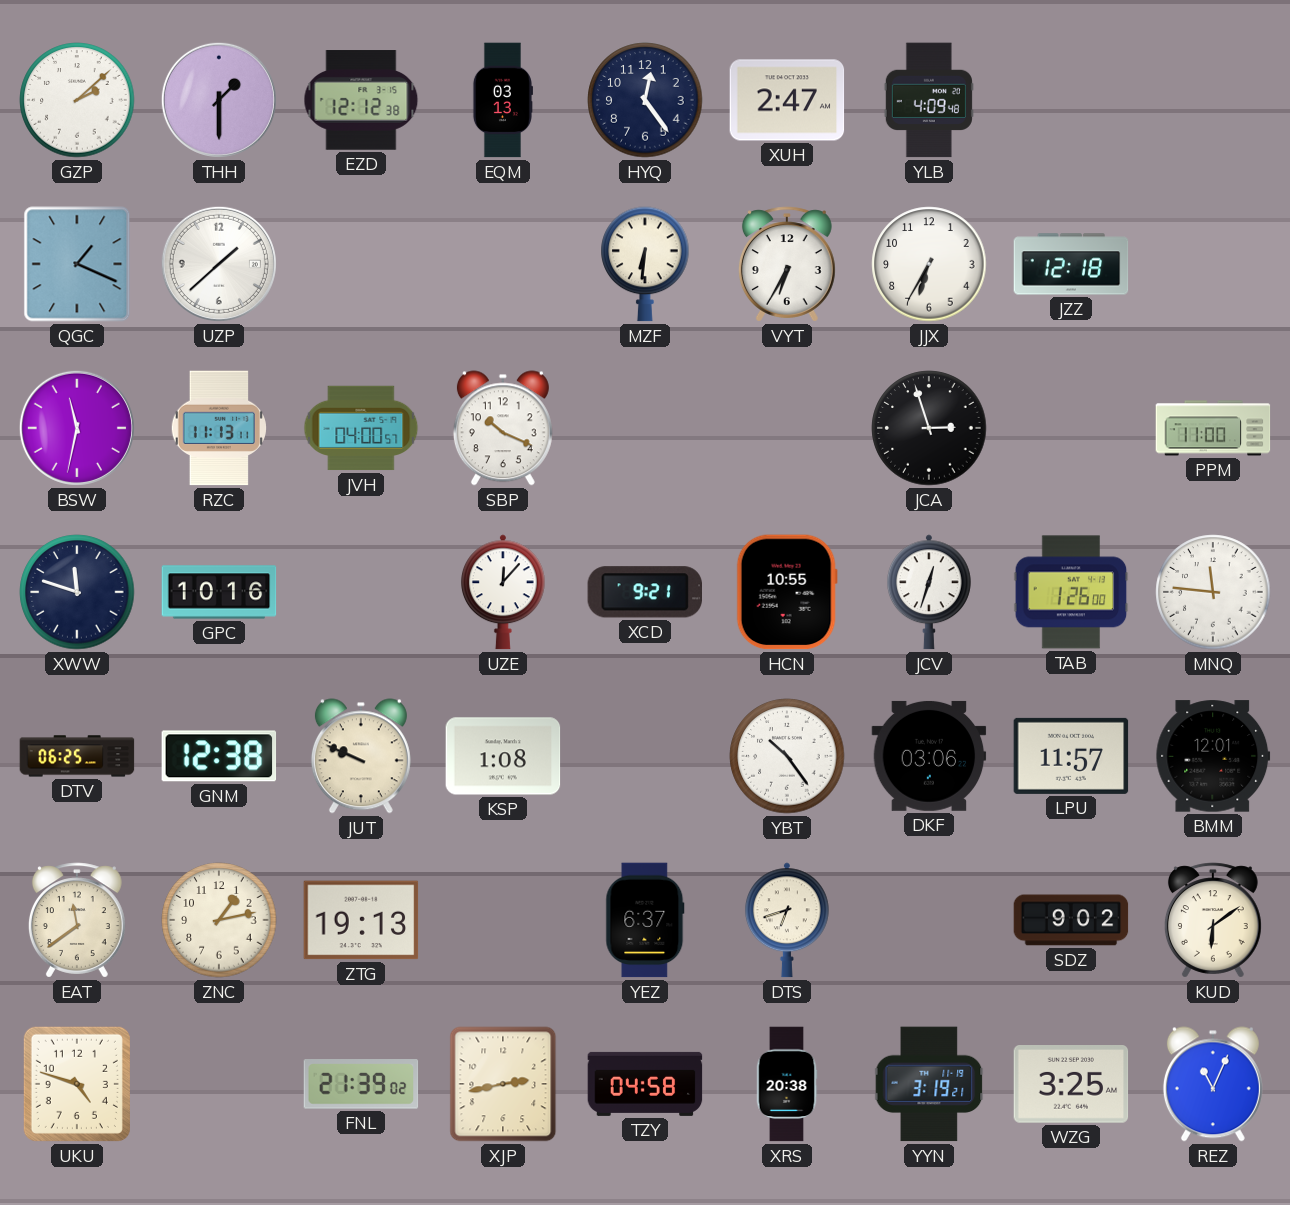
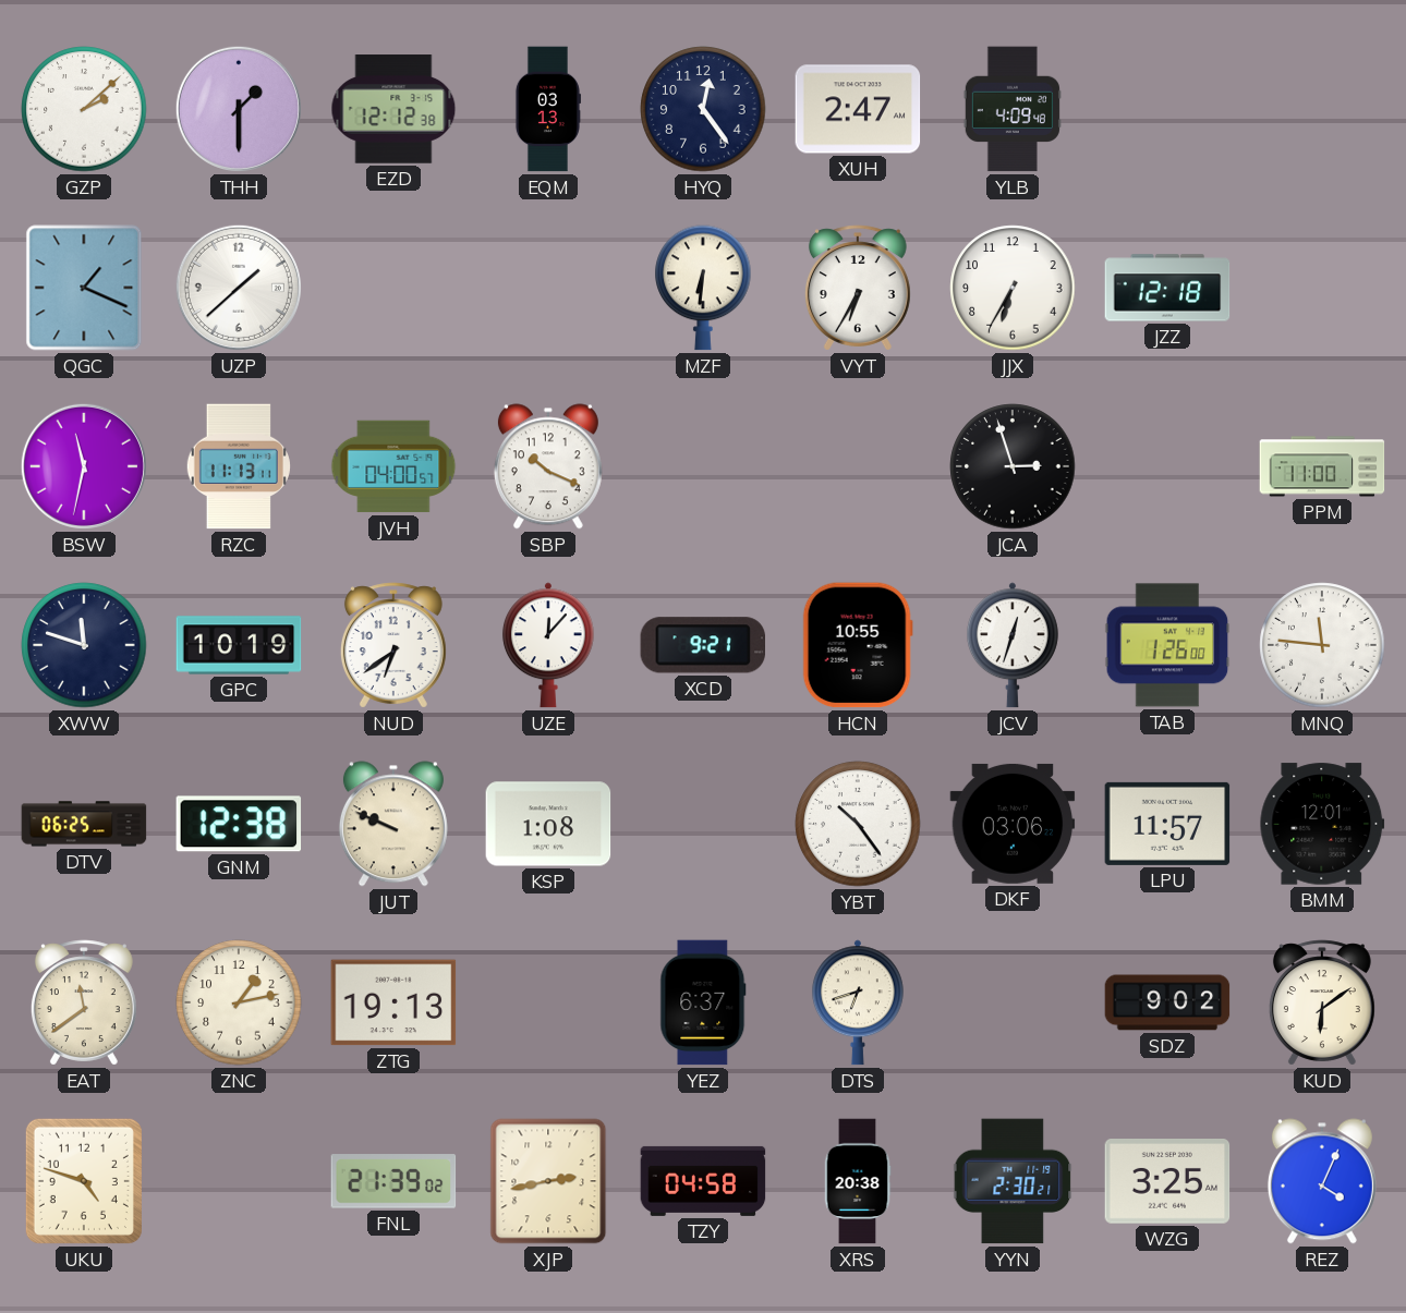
GPC: 10:16 -> 10:19
NUD: none -> 6:39
YYN: 3:19 -> 2:30
REZ: 11:04 -> 4:04
